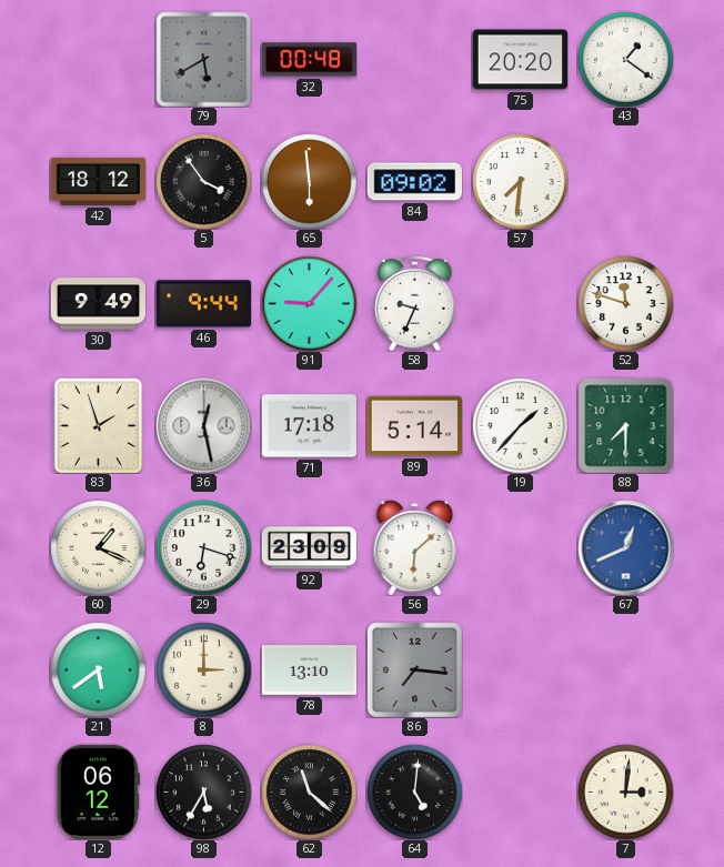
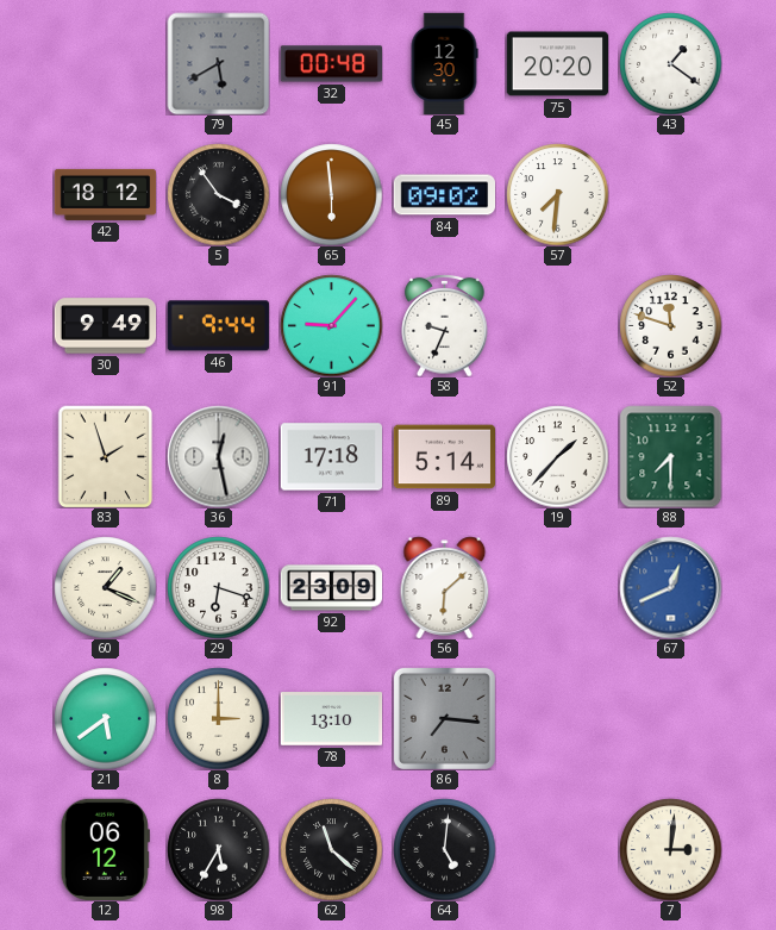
45: none -> 12:30
